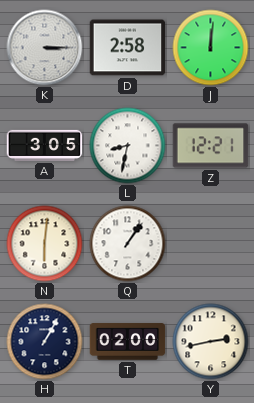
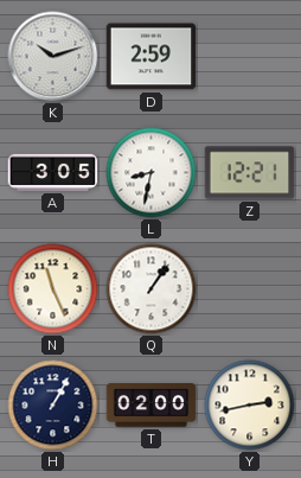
K: 3:15 -> 10:12
D: 2:58 -> 2:59
J: 12:01 -> none
N: 6:01 -> 11:26
